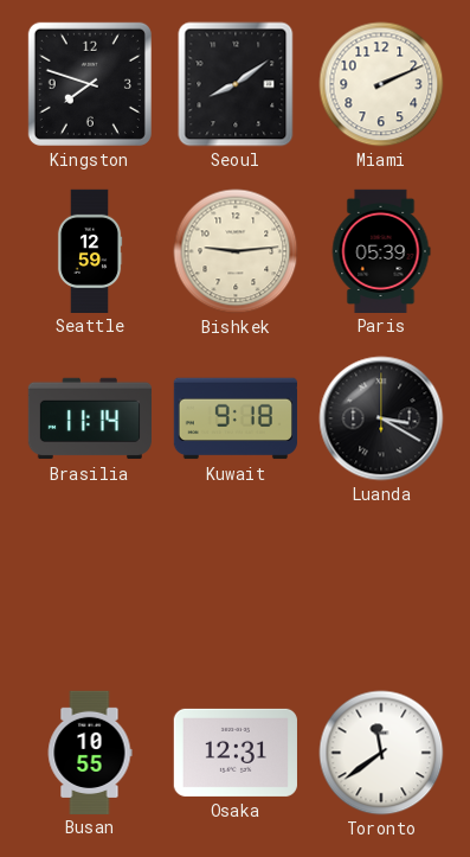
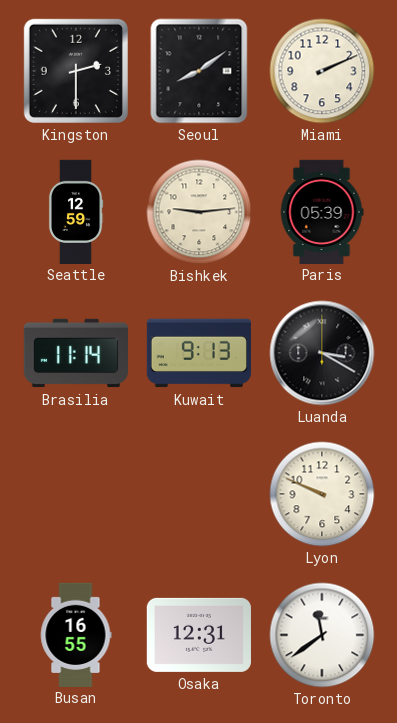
Kingston: 7:48 -> 2:30
Kuwait: 9:18 -> 9:13
Lyon: none -> 9:49
Busan: 10:55 -> 16:55
